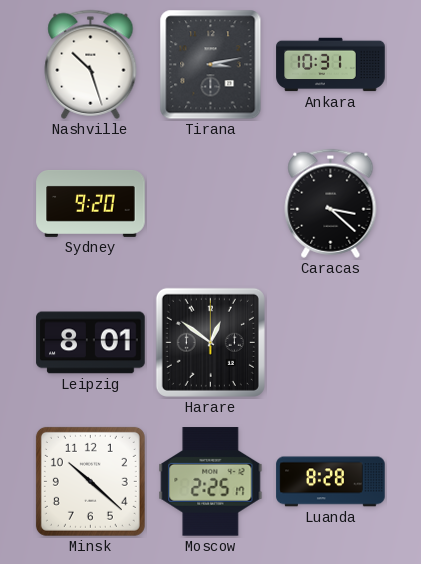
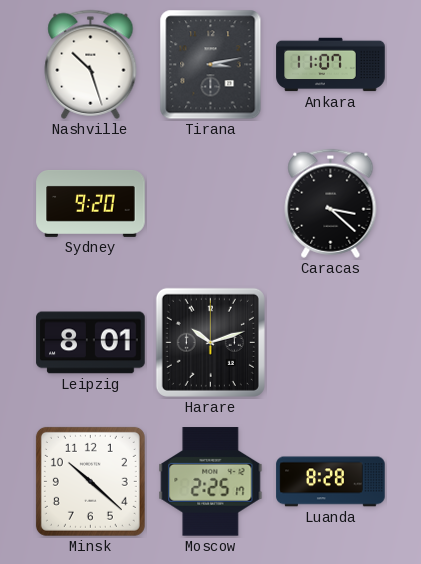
Ankara: 10:31 -> 11:07
Harare: 12:51 -> 10:12
